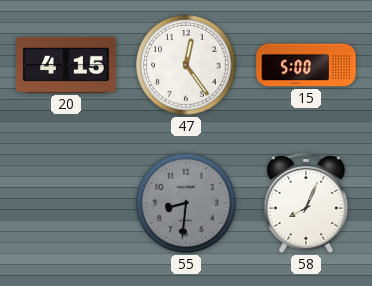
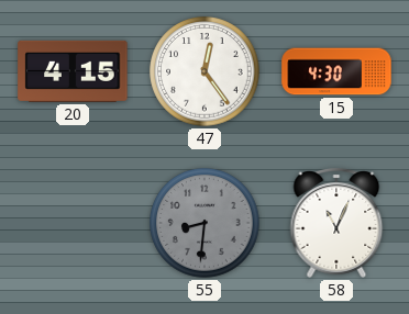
15: 5:00 -> 4:30
58: 8:04 -> 11:04
